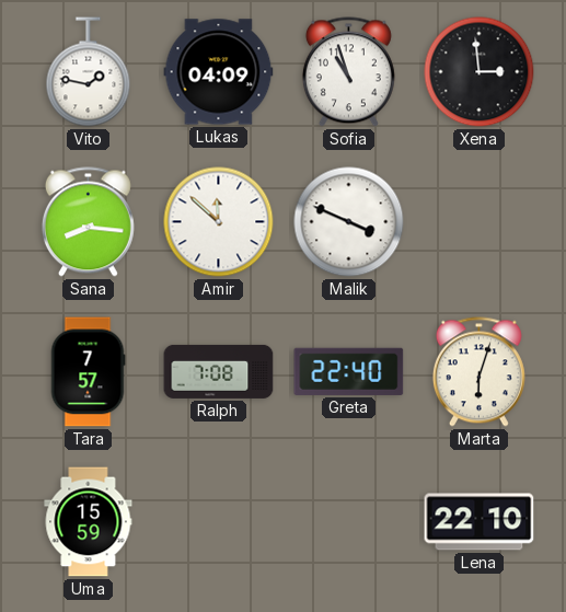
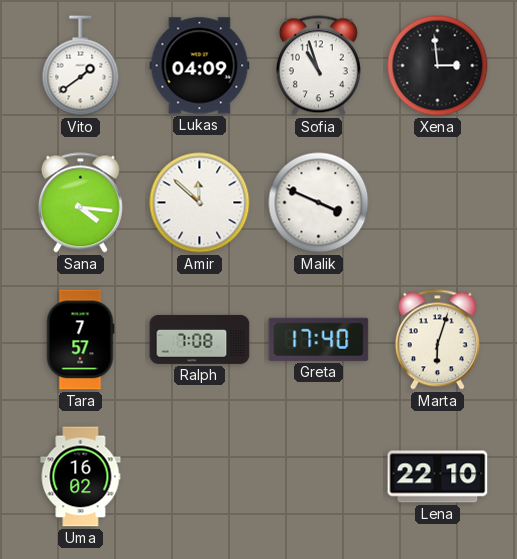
Vito: 1:47 -> 1:39
Sana: 8:16 -> 4:16
Greta: 22:40 -> 17:40
Uma: 15:59 -> 16:02
